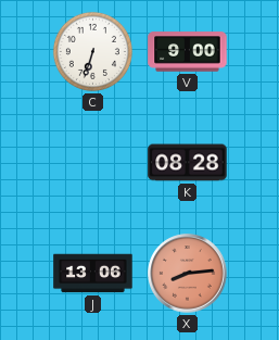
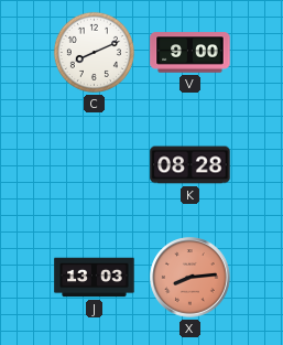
C: 6:33 -> 8:11
J: 13:06 -> 13:03
